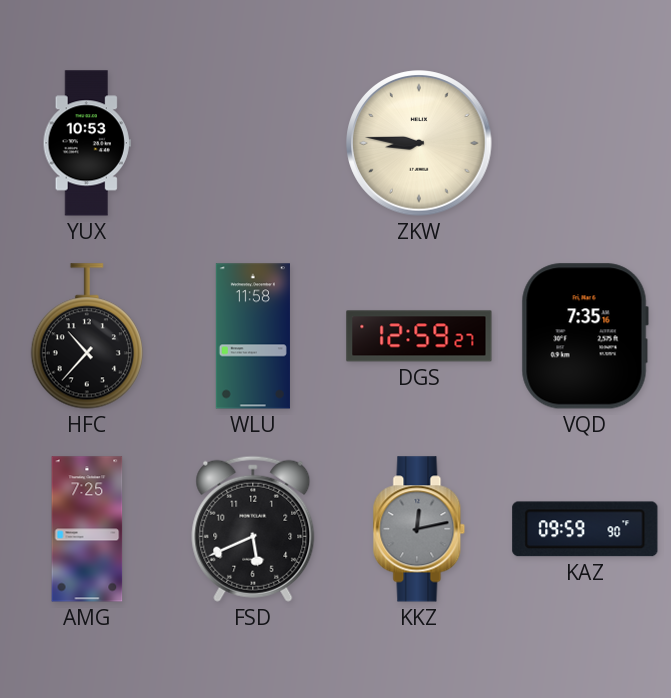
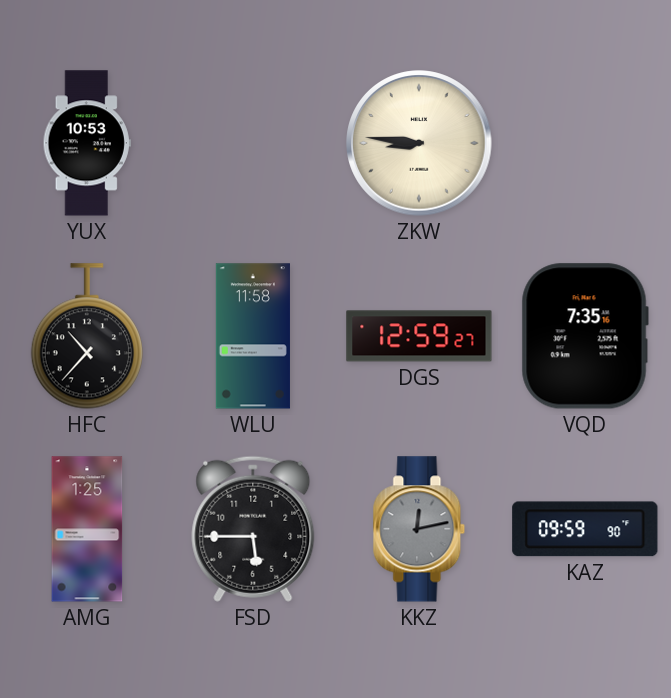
AMG: 7:25 -> 1:25
FSD: 5:41 -> 5:45
